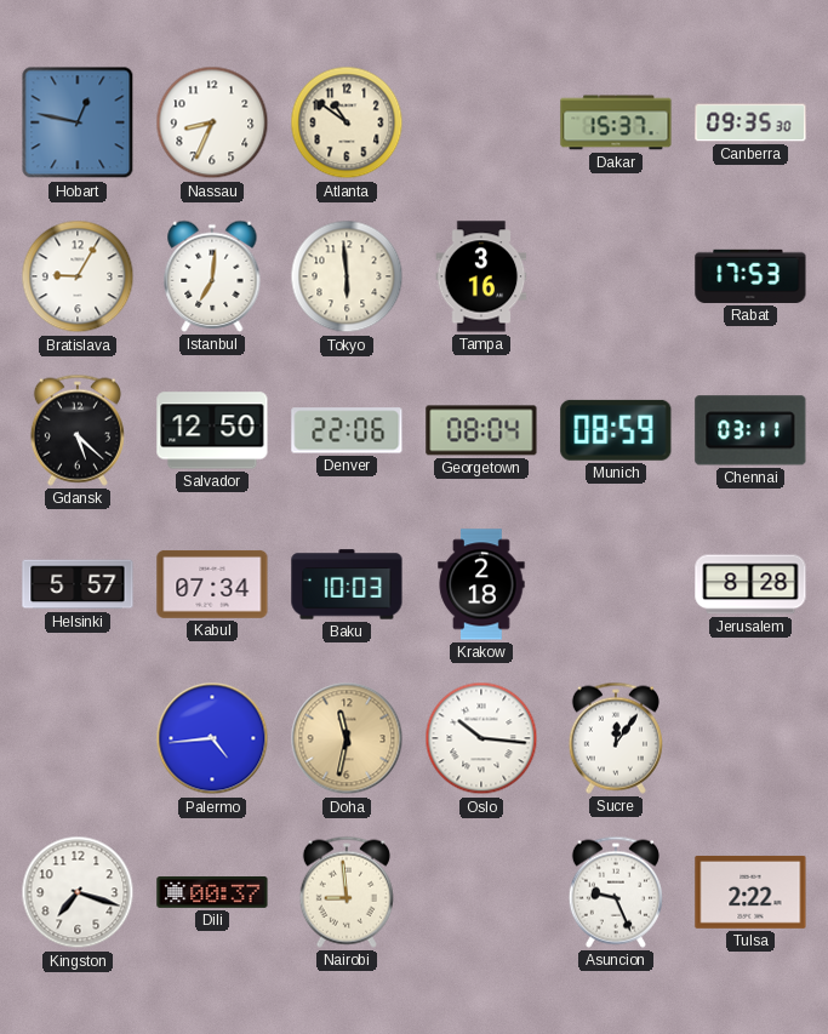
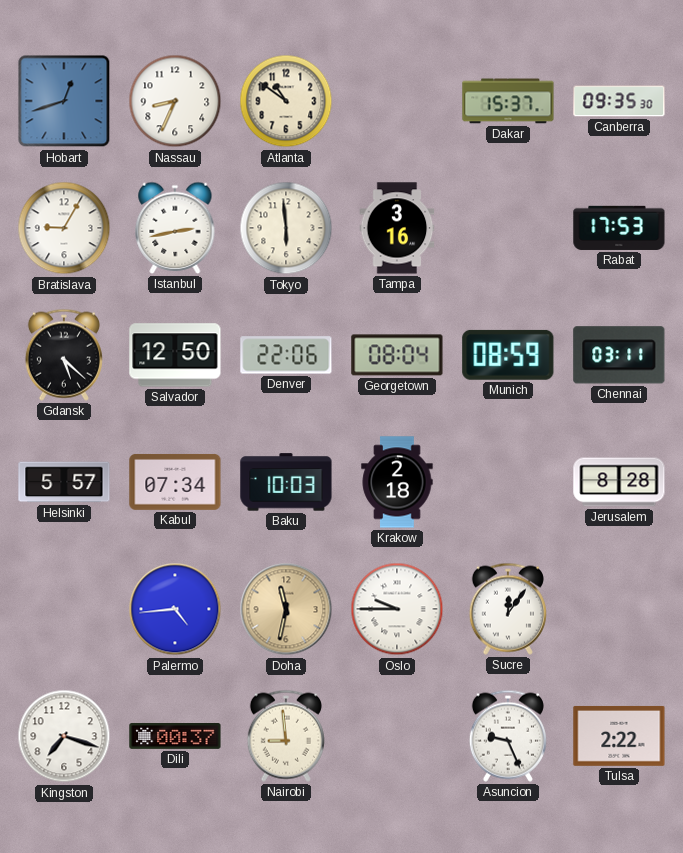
Hobart: 12:47 -> 12:42
Istanbul: 7:01 -> 2:43
Oslo: 10:16 -> 9:45
